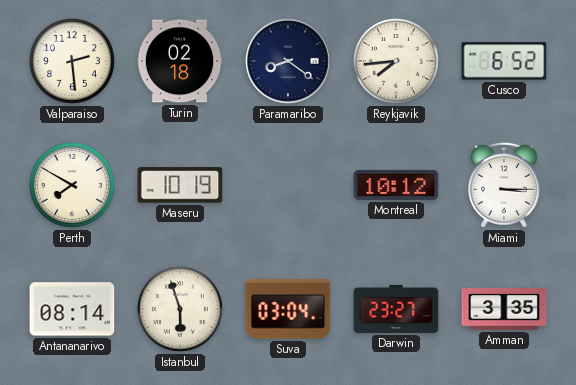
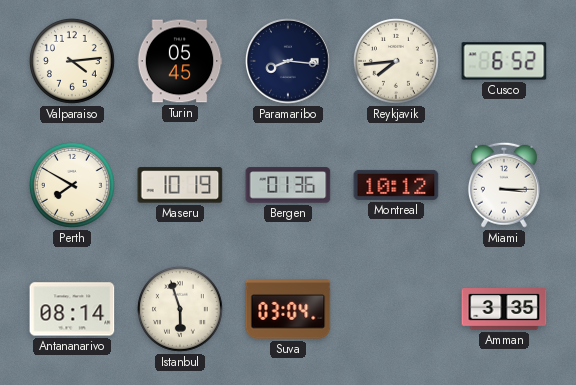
Valparaiso: 2:29 -> 4:14
Turin: 02:18 -> 05:45
Paramaribo: 8:21 -> 8:16
Bergen: none -> 01:36
Darwin: 23:27 -> none
